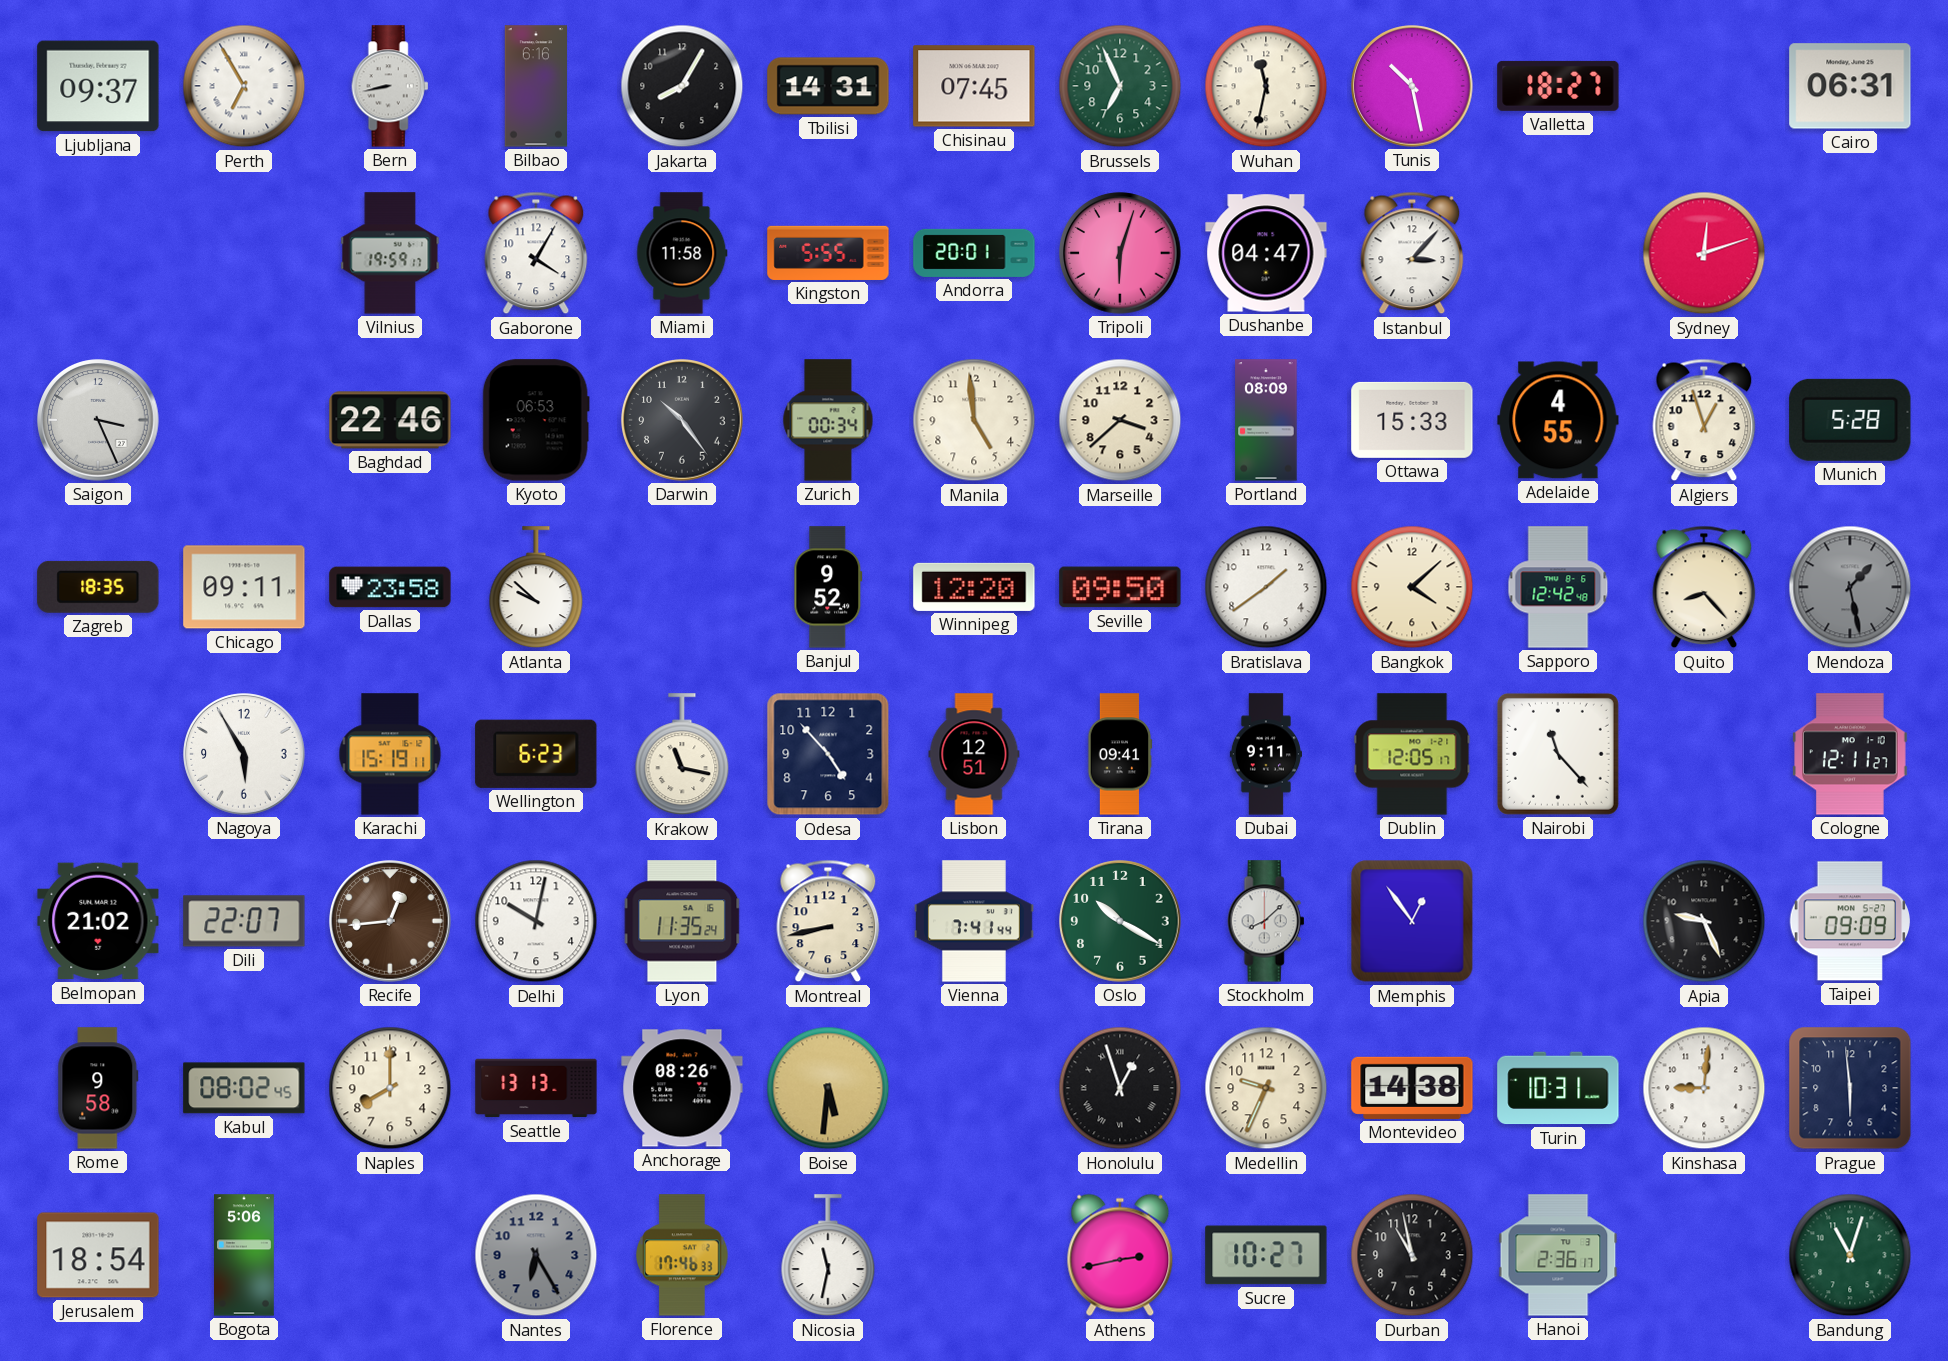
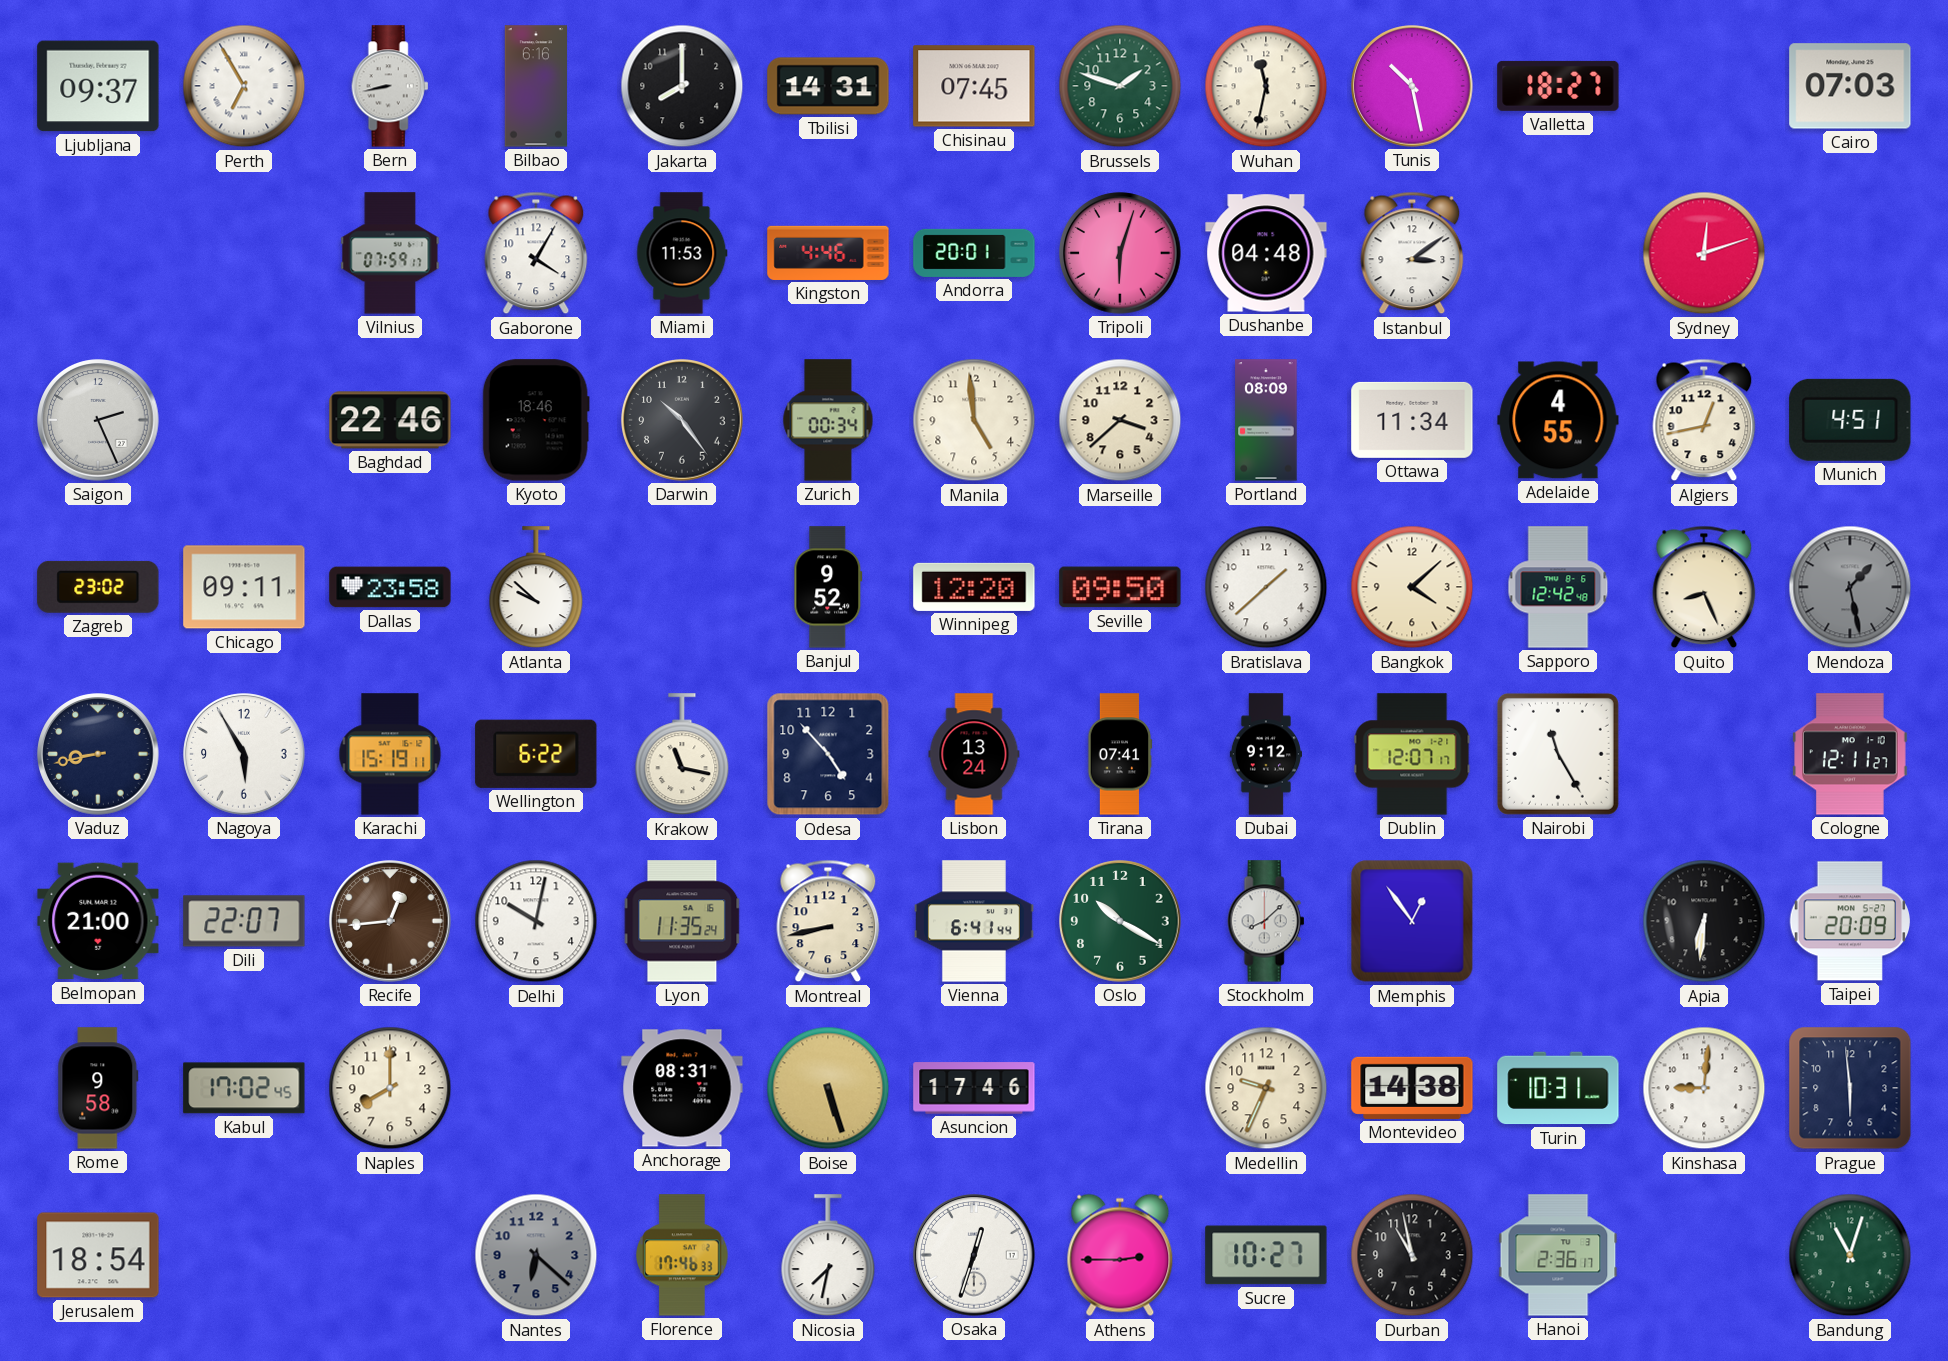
Jakarta: 8:05 -> 8:00
Brussels: 6:56 -> 1:48
Cairo: 06:31 -> 07:03
Vilnius: 19:59 -> 07:59
Miami: 11:58 -> 11:53
Kingston: 5:55 -> 4:46
Dushanbe: 04:47 -> 04:48
Istanbul: 3:07 -> 3:09
Saigon: 3:26 -> 2:26
Kyoto: 06:53 -> 18:46
Ottawa: 15:33 -> 11:34
Algiers: 12:57 -> 12:43
Munich: 5:28 -> 4:51
Zagreb: 18:35 -> 23:02
Bratislava: 1:39 -> 1:38
Quito: 8:23 -> 8:26
Vaduz: none -> 8:43
Wellington: 6:23 -> 6:22
Lisbon: 12:51 -> 13:24
Tirana: 09:41 -> 07:41
Dubai: 9:11 -> 9:12
Dublin: 12:05 -> 12:07
Nairobi: 11:23 -> 11:25
Belmopan: 21:02 -> 21:00
Vienna: 7:41 -> 6:41
Apia: 9:26 -> 6:31
Taipei: 09:09 -> 20:09
Kabul: 08:02 -> 17:02
Seattle: 13:13 -> none
Anchorage: 08:26 -> 08:31
Boise: 5:31 -> 5:27
Asuncion: none -> 17:46
Honolulu: 12:57 -> none
Bogota: 5:06 -> none
Nantes: 6:25 -> 6:22
Nicosia: 11:32 -> 7:32
Osaka: none -> 12:33
Athens: 2:43 -> 2:45
